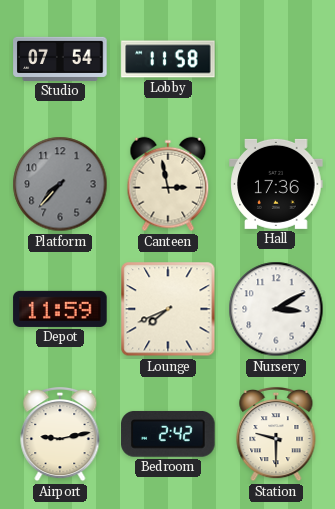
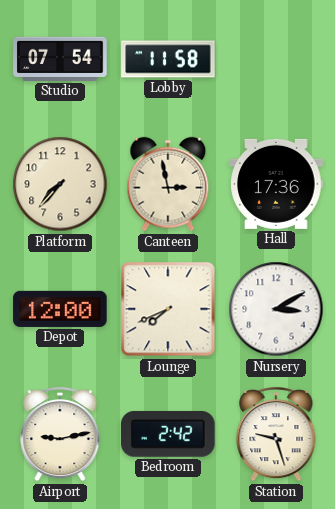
Platform dial: grey -> cream
Depot: 11:59 -> 12:00
Station: 9:30 -> 9:27
